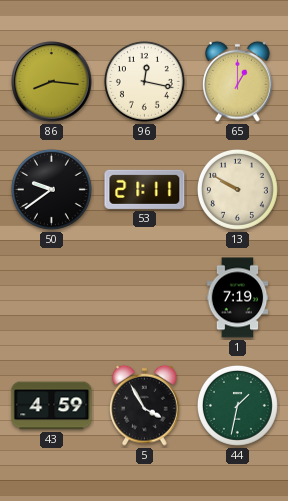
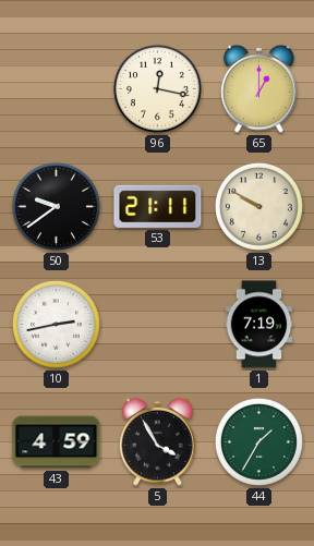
86: 8:16 -> none
10: none -> 2:43
44: 1:32 -> 1:35
